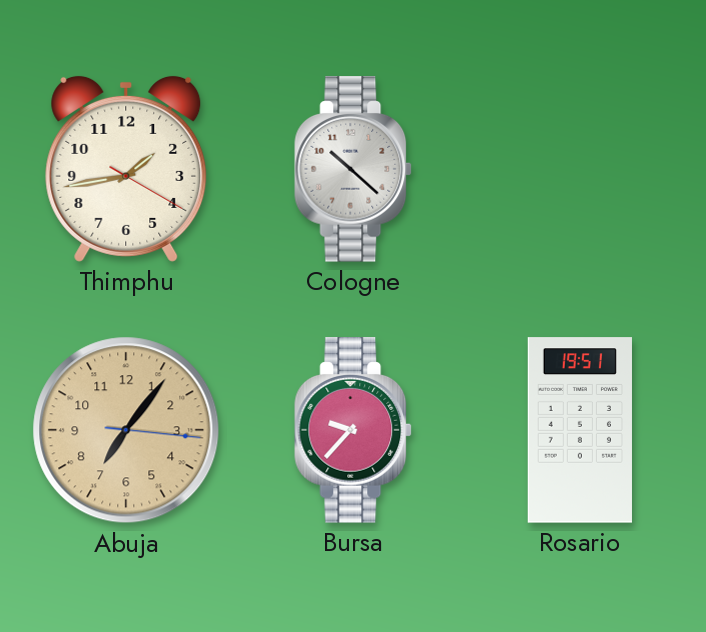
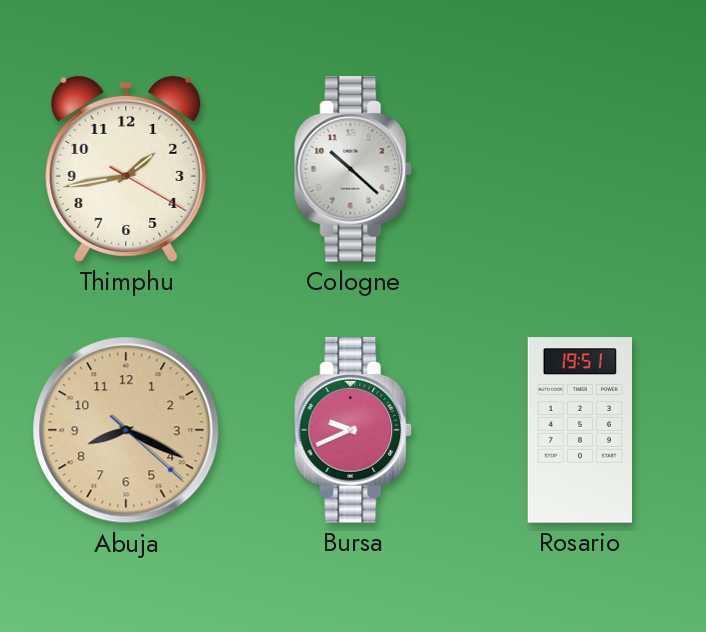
Abuja: 7:06 -> 8:19
Bursa: 9:37 -> 9:41
